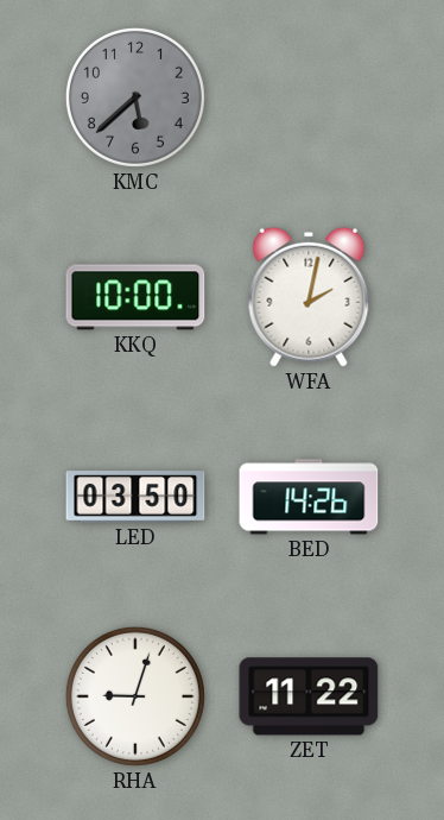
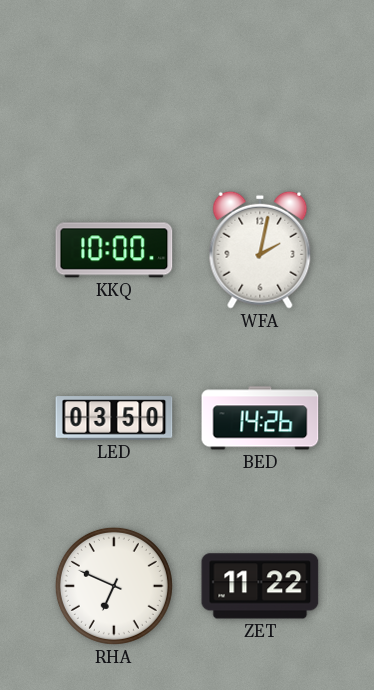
KMC: 5:38 -> none
RHA: 9:03 -> 6:49
